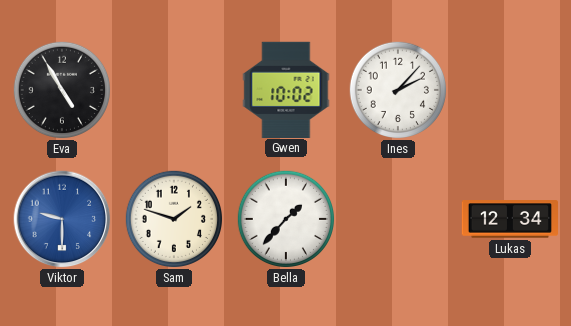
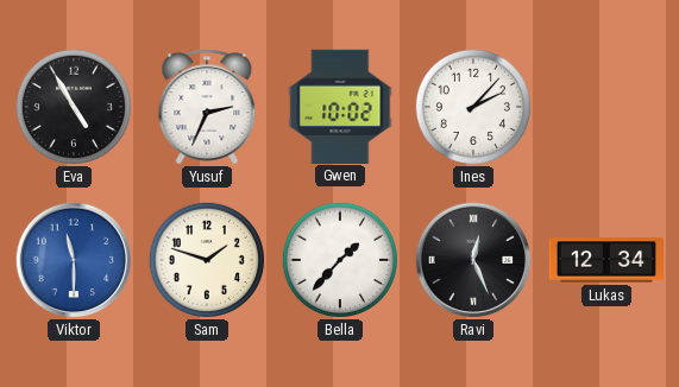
Yusuf: none -> 2:34
Viktor: 9:30 -> 11:30
Ravi: none -> 12:26
